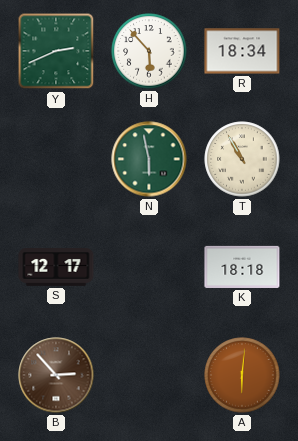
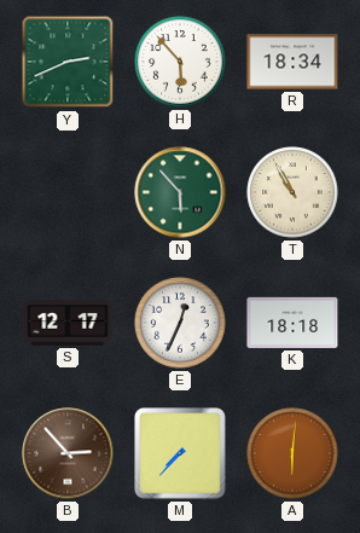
N: 5:58 -> 5:53
E: none -> 12:34
M: none -> 7:37
